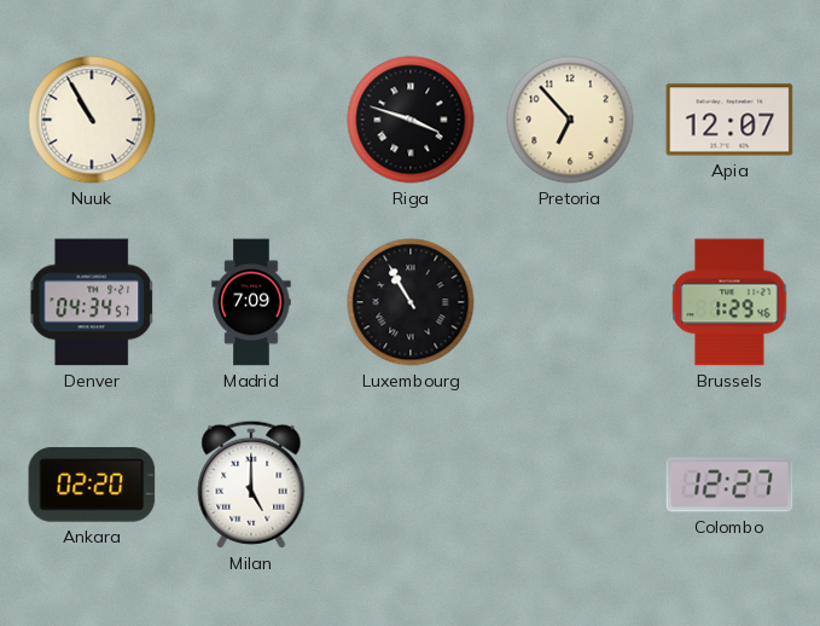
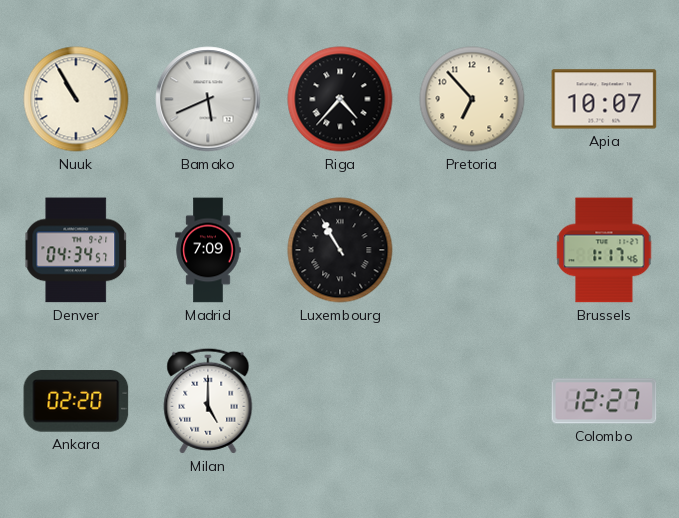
Bamako: none -> 5:41
Riga: 3:48 -> 4:37
Apia: 12:07 -> 10:07
Brussels: 1:29 -> 1:17
